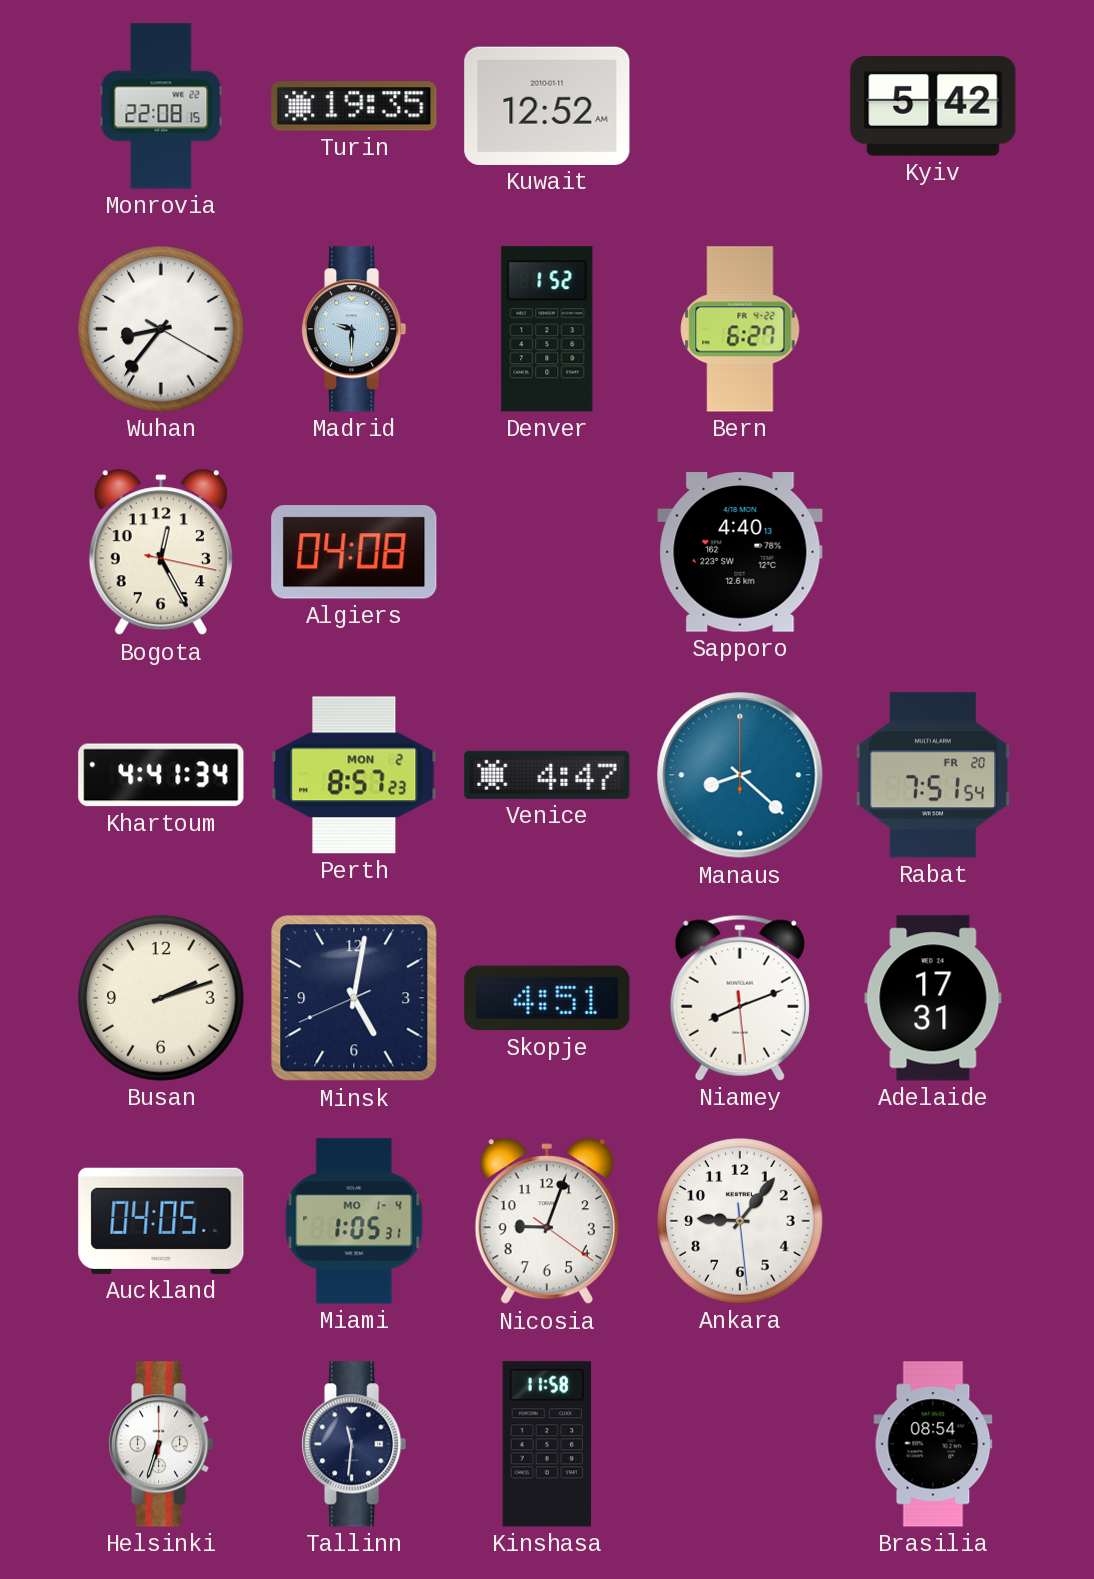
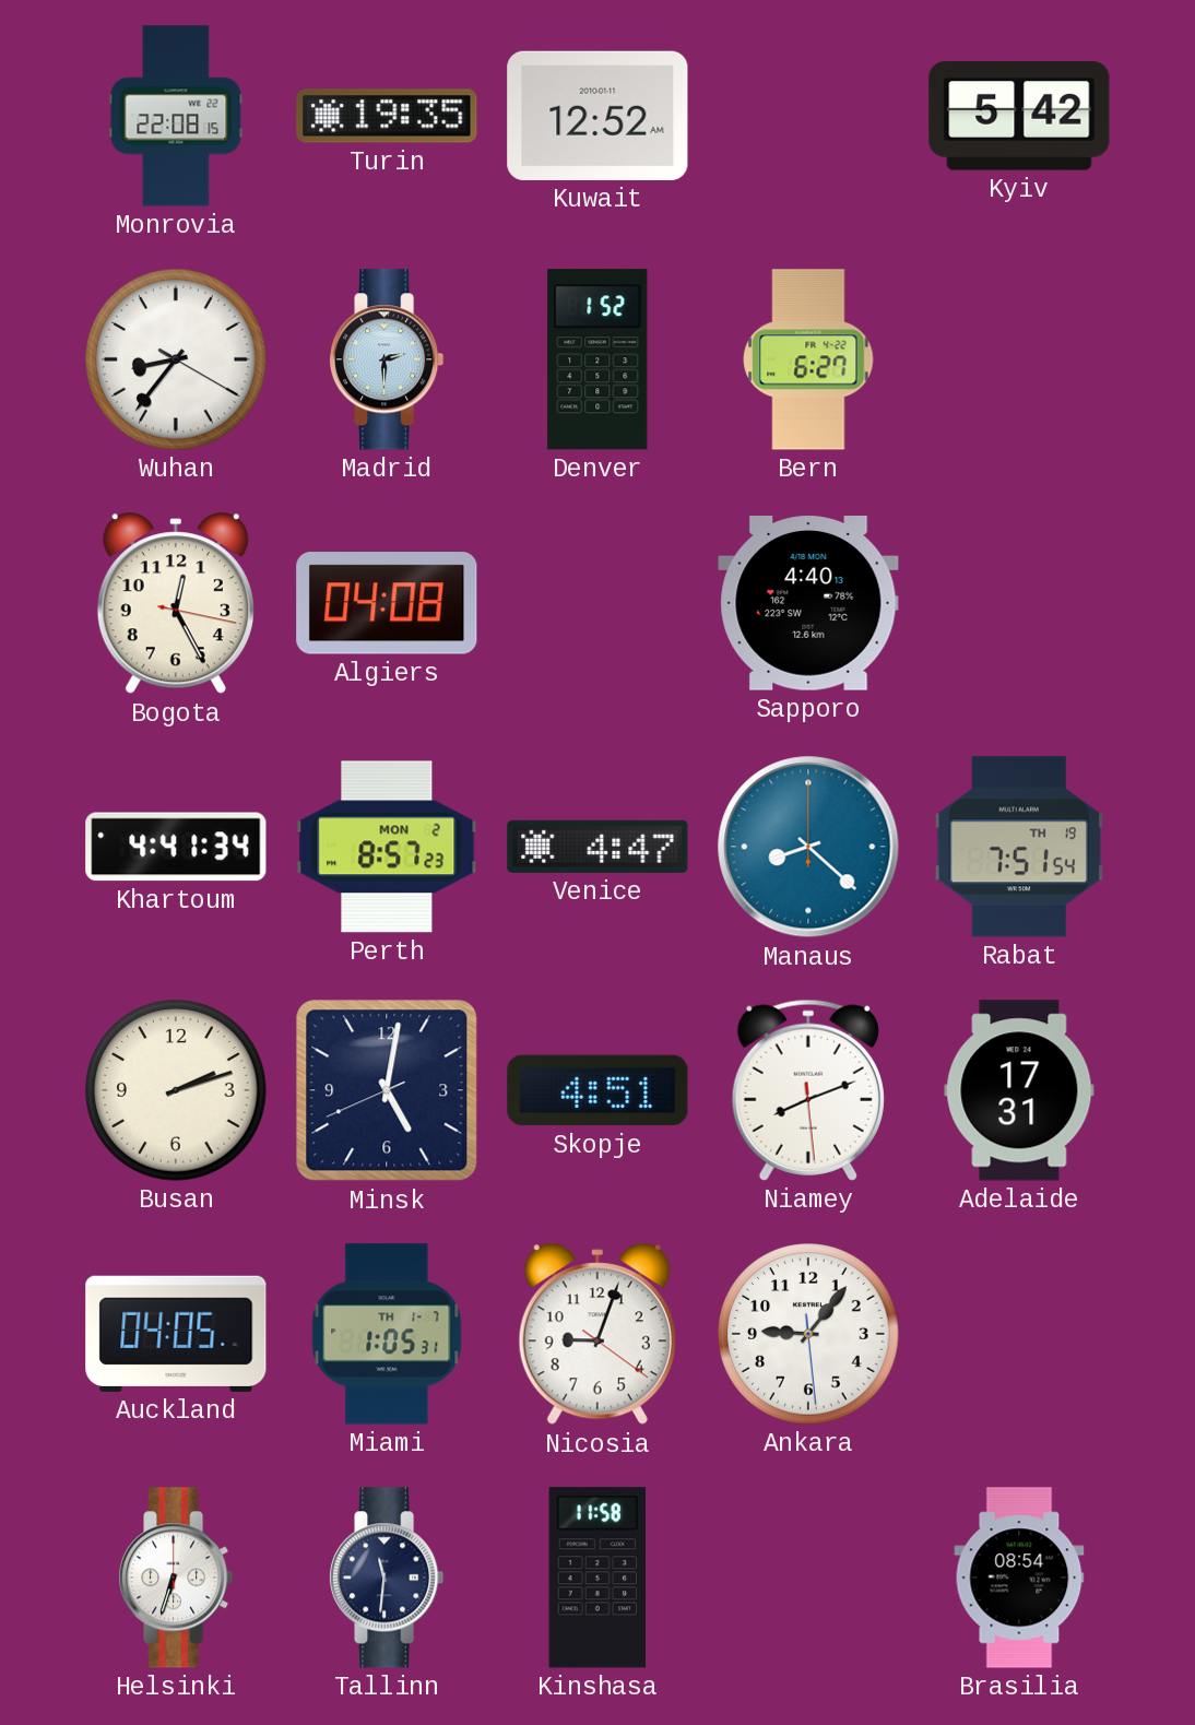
Madrid: 9:30 -> 2:30
Rabat date: FR 20 -> TH 19
Miami date: MO 1-4 -> TH 1-7
